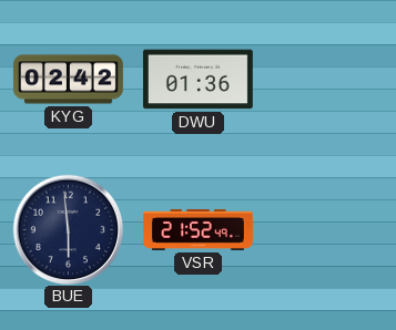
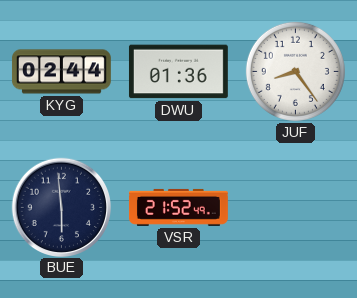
KYG: 02:42 -> 02:44
JUF: none -> 8:24
